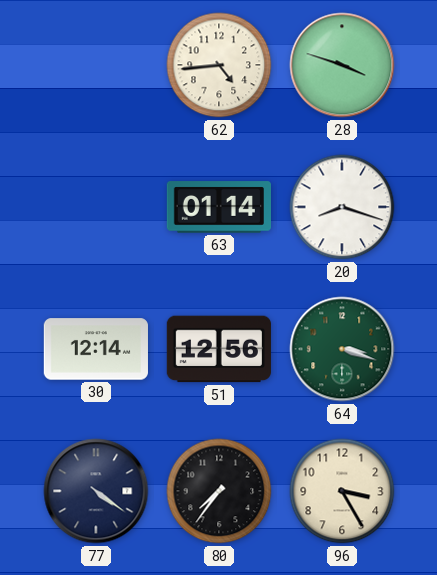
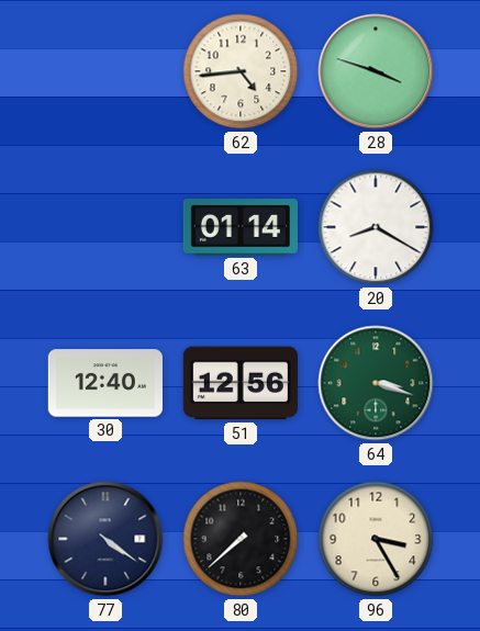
20: 8:18 -> 8:20
30: 12:14 -> 12:40
80: 7:36 -> 7:38
